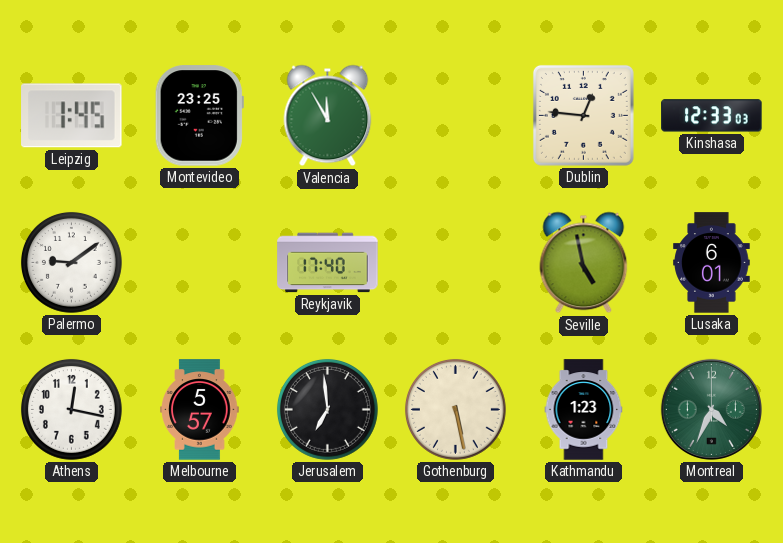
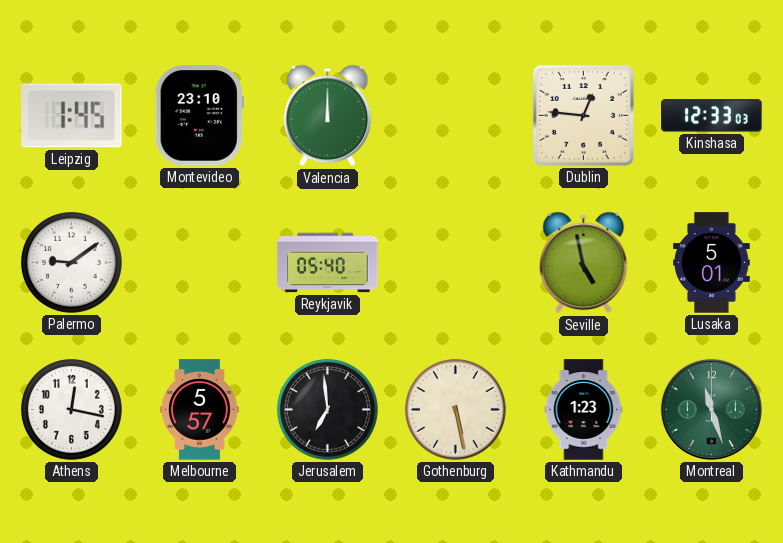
Montevideo: 23:25 -> 23:10
Valencia: 11:55 -> 12:00
Reykjavik: 17:40 -> 05:40
Lusaka: 6:01 -> 5:01
Montreal: 4:34 -> 11:27
